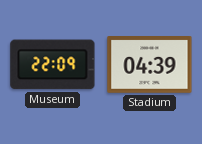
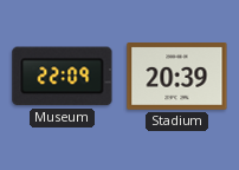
Stadium: 04:39 -> 20:39
